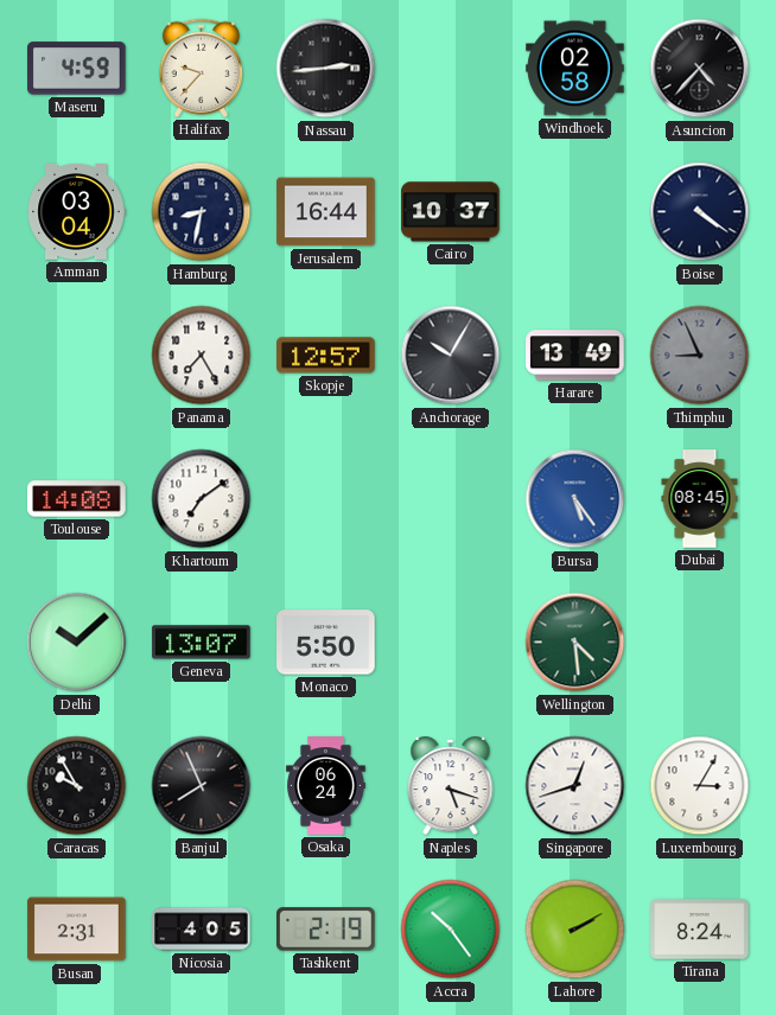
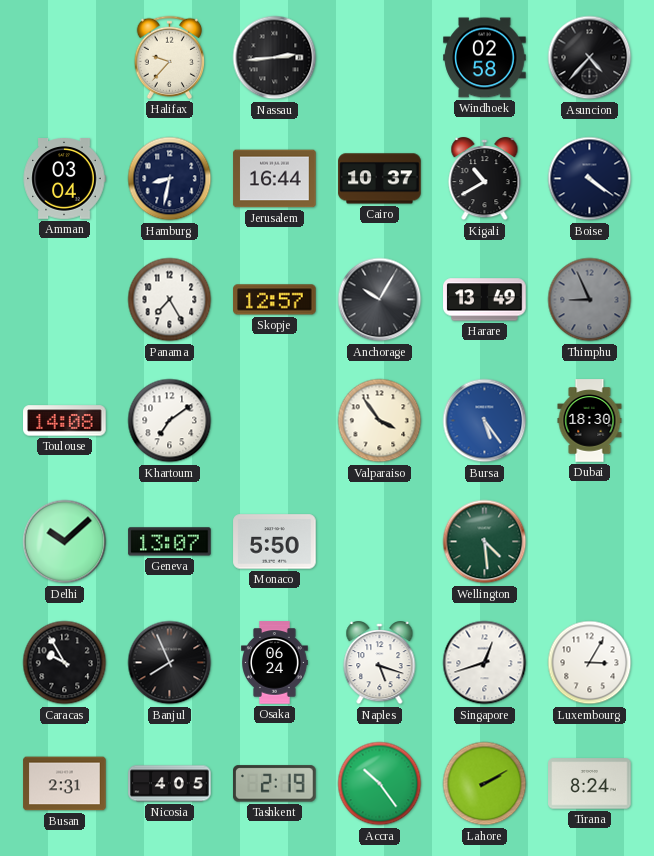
Maseru: 4:59 -> none
Kigali: none -> 10:40
Valparaiso: none -> 3:54
Dubai: 08:45 -> 18:30
